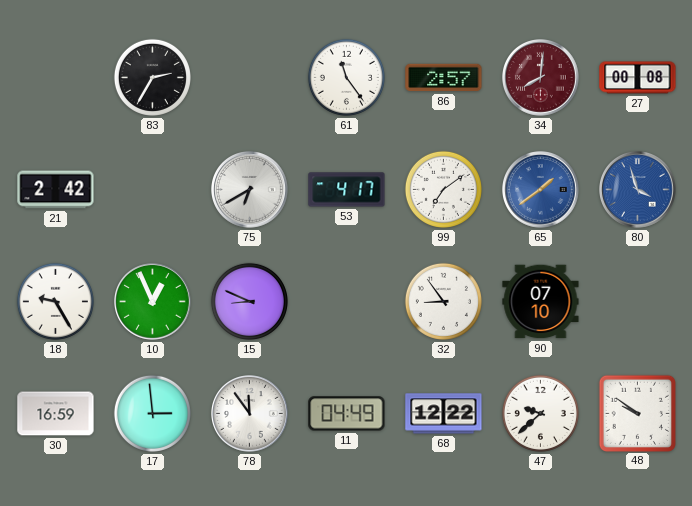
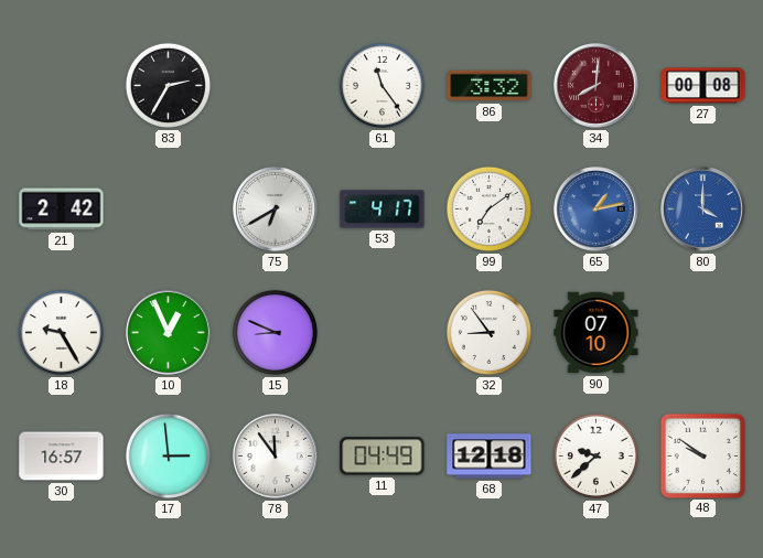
86: 2:57 -> 3:32
65: 1:39 -> 1:13
80: 3:57 -> 4:00
30: 16:59 -> 16:57
68: 12:22 -> 12:18
